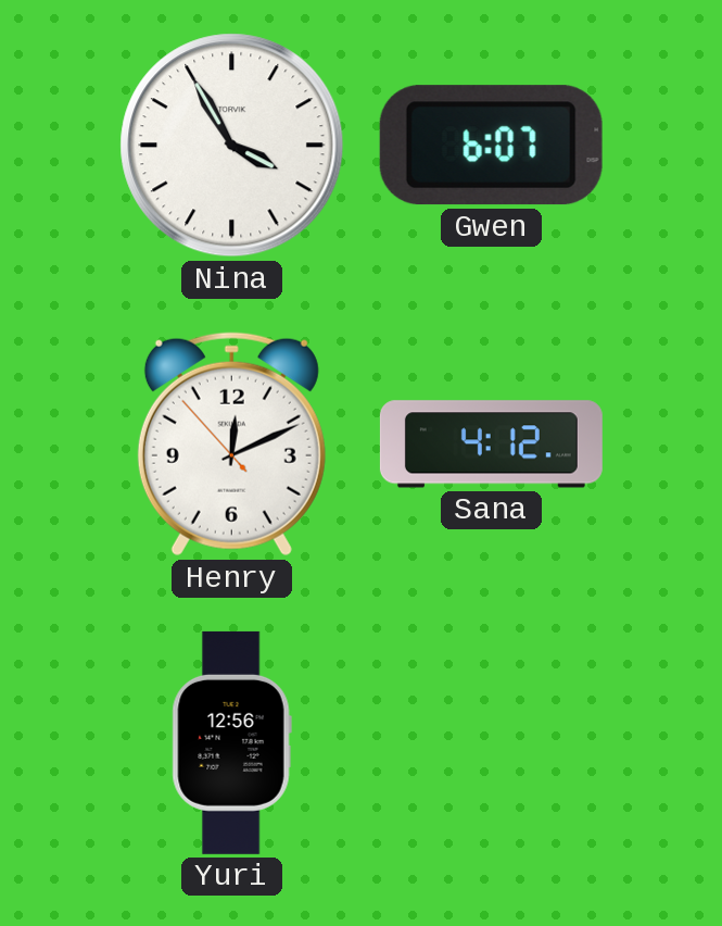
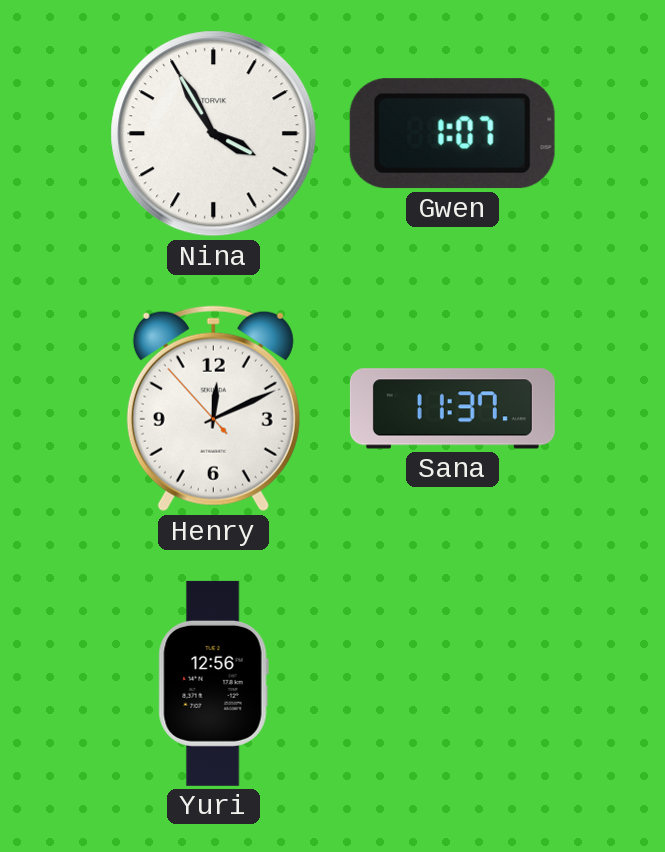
Gwen: 6:07 -> 1:07
Sana: 4:12 -> 11:37
